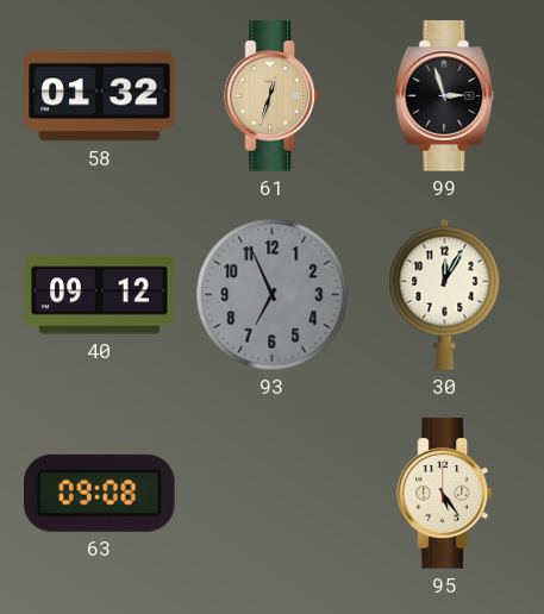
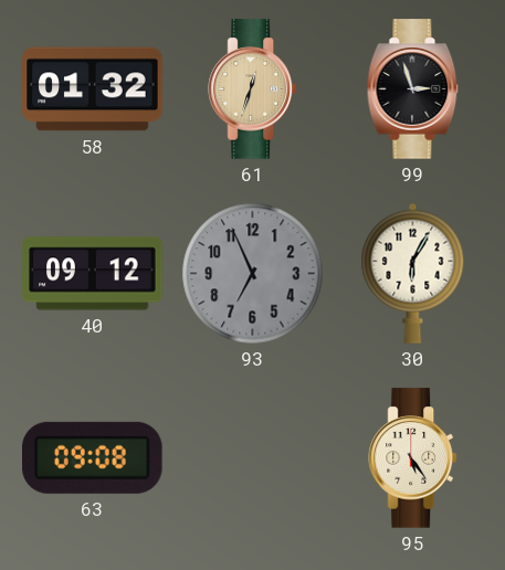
30: 12:05 -> 6:05
